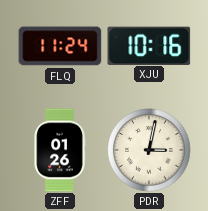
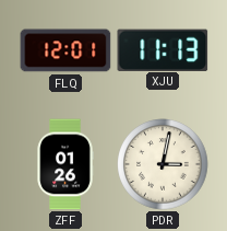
FLQ: 11:24 -> 12:01
XJU: 10:16 -> 11:13
